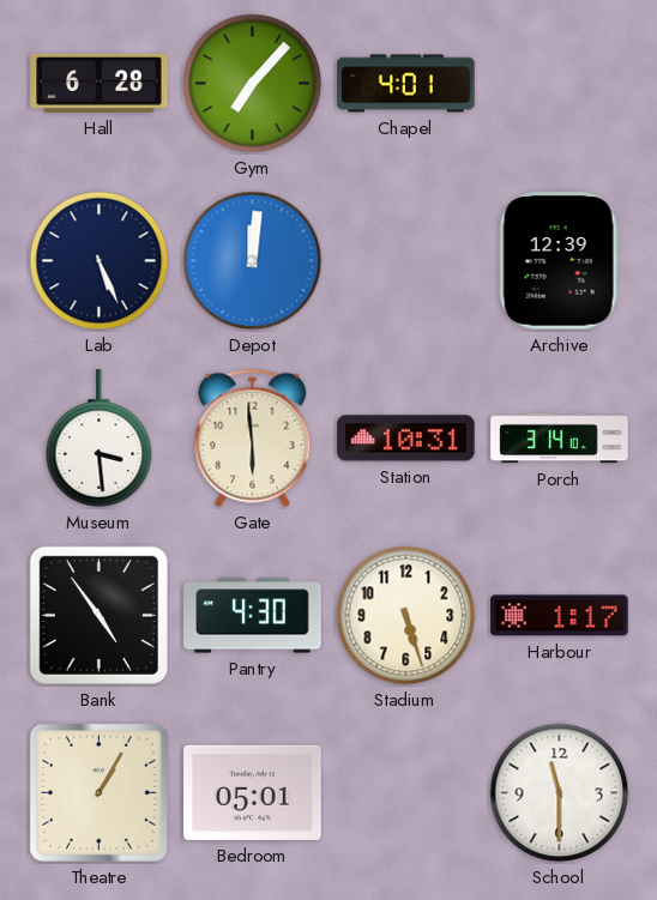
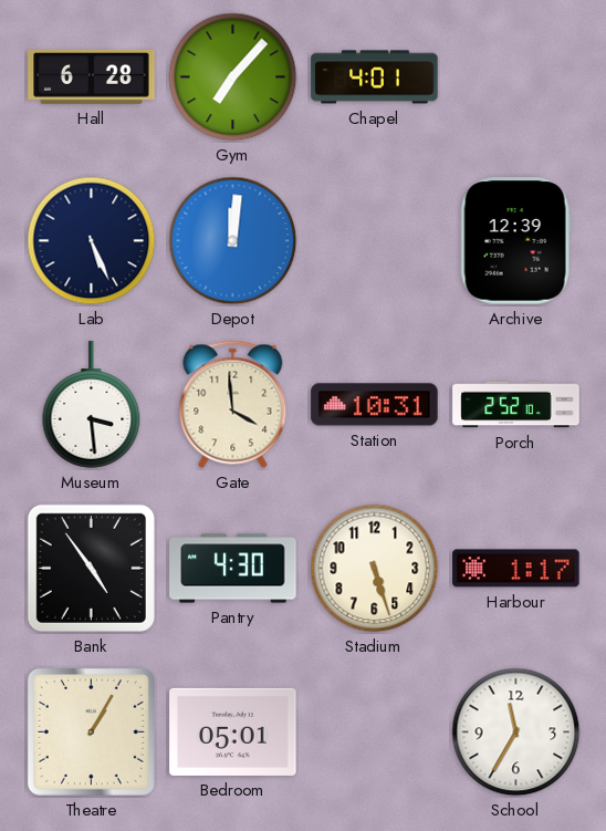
Gate: 5:59 -> 3:59
Porch: 3:14 -> 2:52
School: 11:30 -> 11:35
